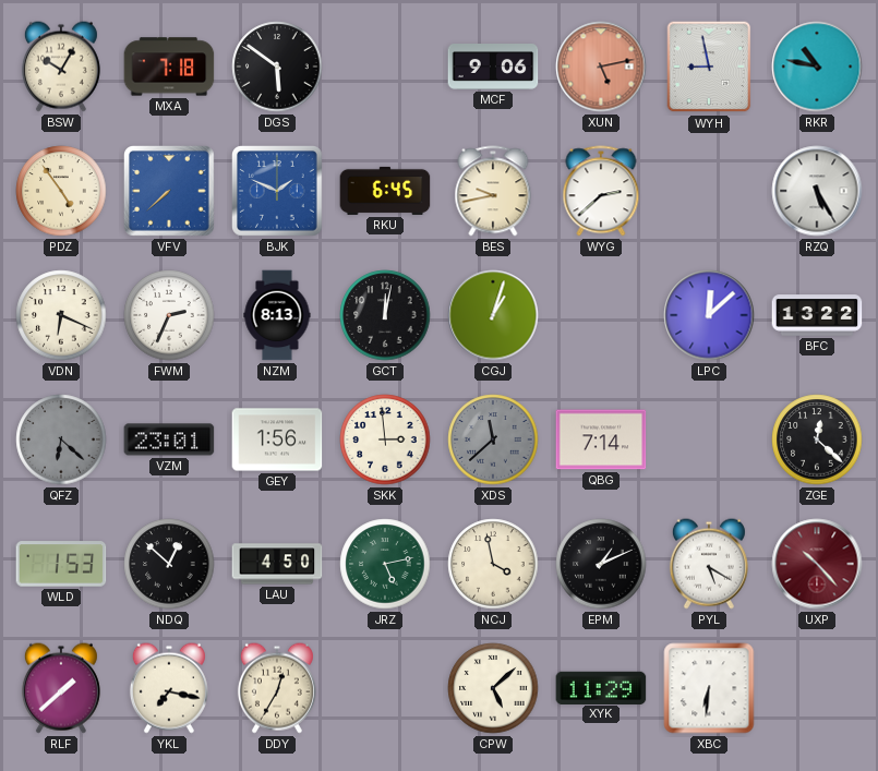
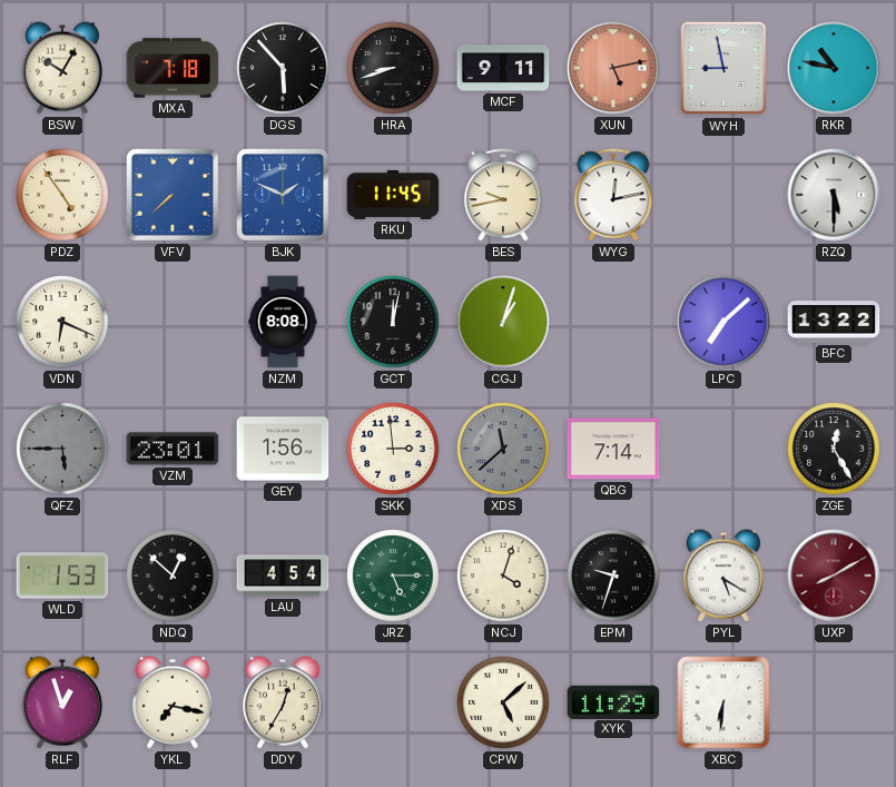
DGS: 5:51 -> 5:53
HRA: none -> 8:42
MCF: 9:06 -> 9:11
RKU: 6:45 -> 11:45
WYG: 2:38 -> 12:13
RZQ: 5:25 -> 5:30
FWM: 2:34 -> none
NZM: 8:13 -> 8:08
LPC: 12:08 -> 7:08
QFZ: 6:22 -> 5:45
ZGE: 12:22 -> 12:25
LAU: 4:50 -> 4:54
JRZ: 5:13 -> 5:15
NCJ: 3:58 -> 4:03
EPM: 1:11 -> 9:33
UXP: 10:23 -> 8:10
RLF: 1:38 -> 12:57
